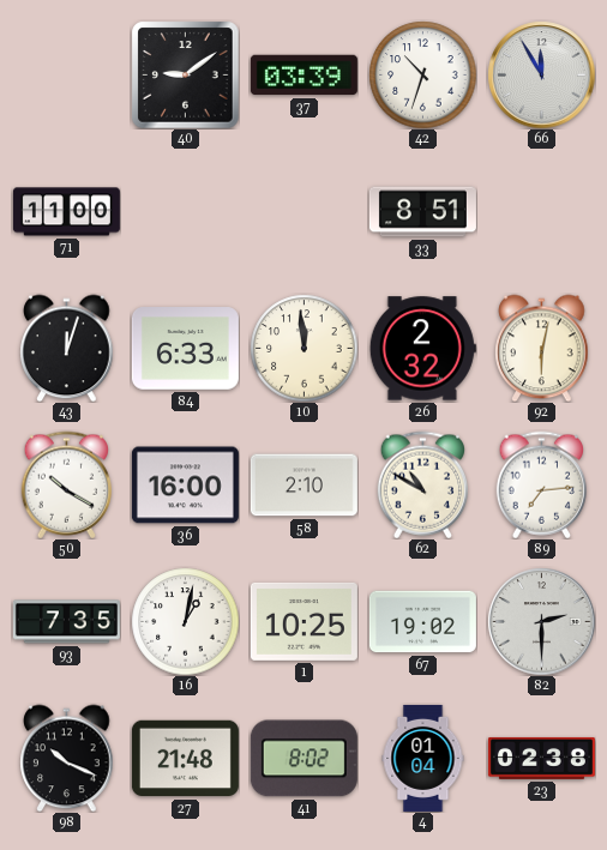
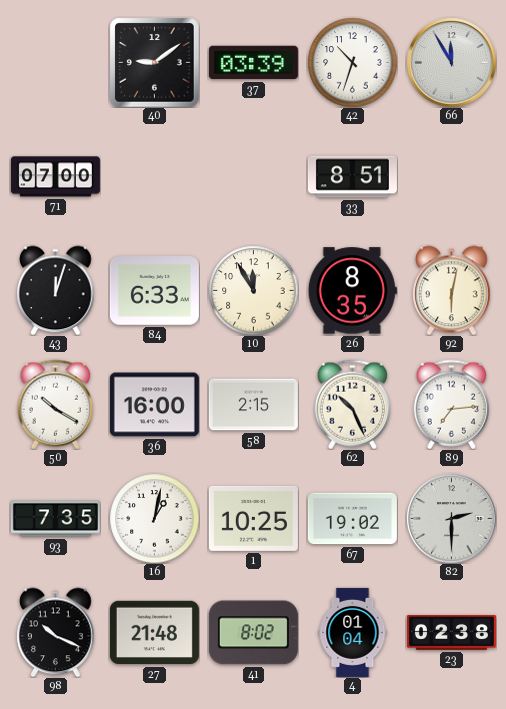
71: 11:00 -> 07:00
10: 11:59 -> 11:55
26: 2:32 -> 8:35
58: 2:10 -> 2:15
62: 10:50 -> 10:26
